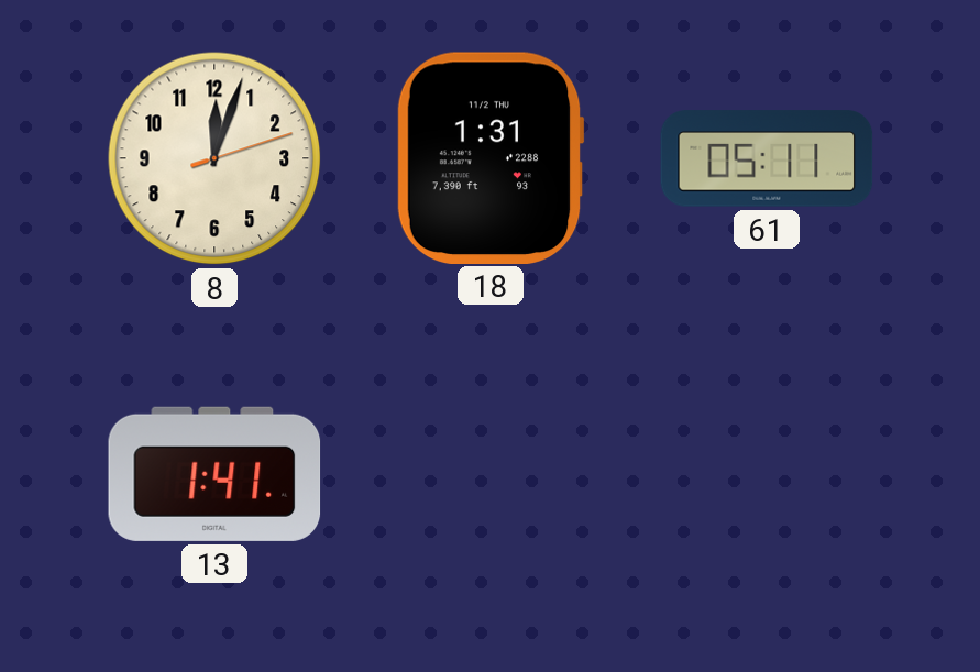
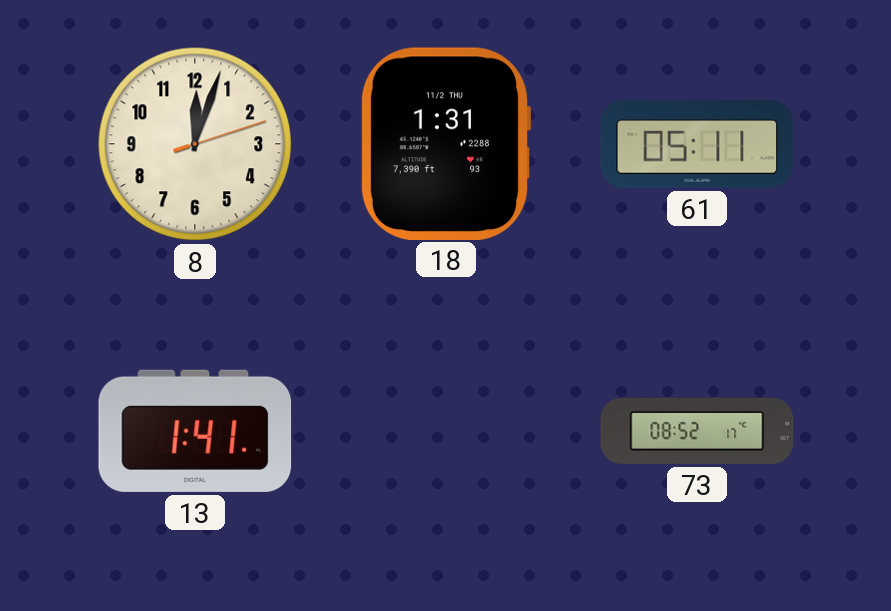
73: none -> 08:52
